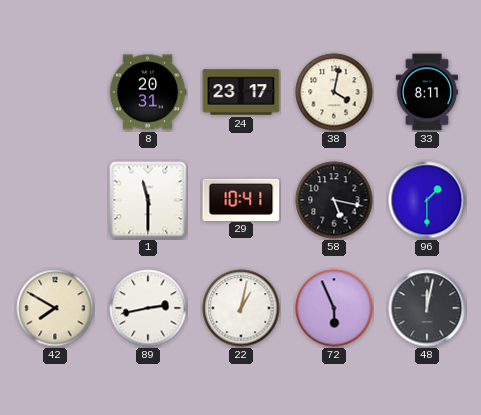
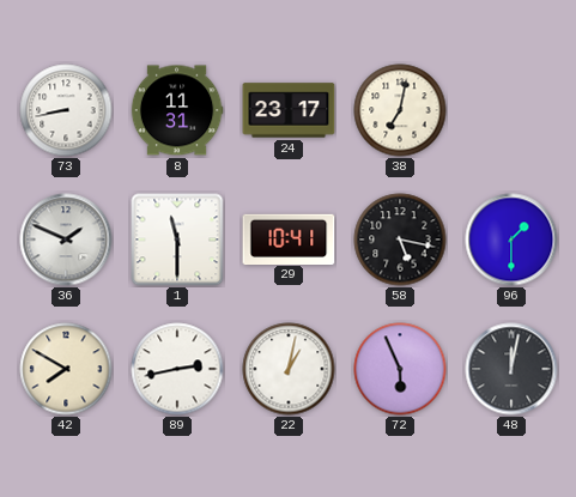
73: none -> 8:43
8: 20:31 -> 11:31
38: 4:02 -> 7:02
33: 8:11 -> none
36: none -> 1:49
